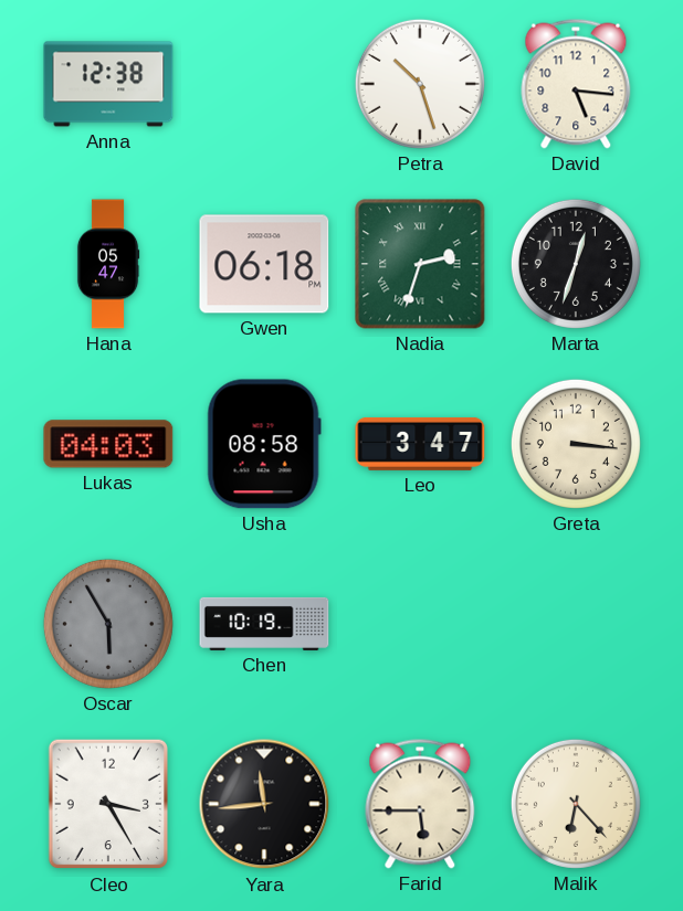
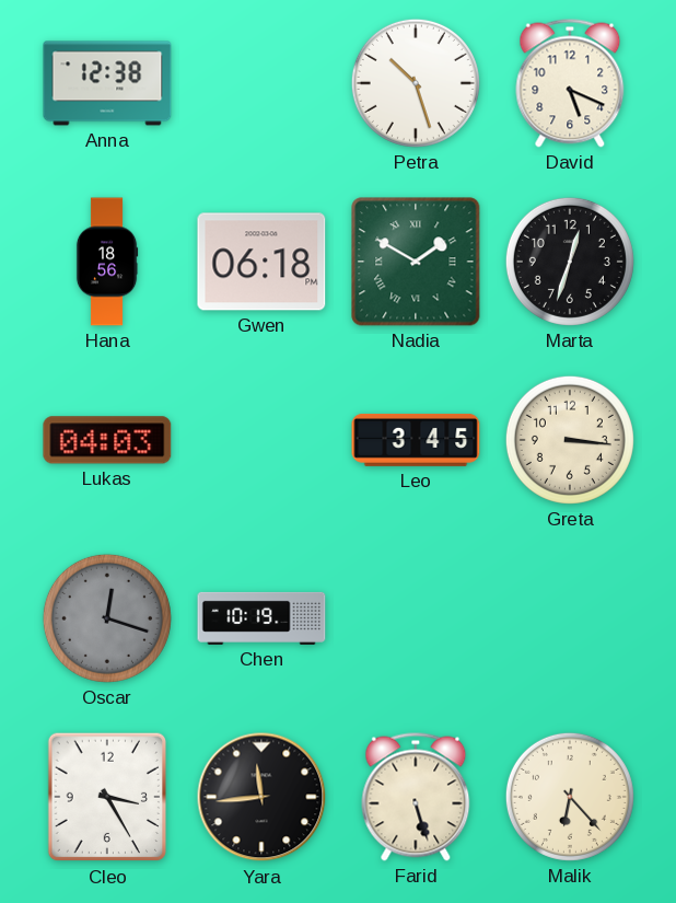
David: 5:16 -> 5:19
Hana: 05:47 -> 18:56
Nadia: 2:33 -> 1:50
Usha: 08:58 -> none
Leo: 3:47 -> 3:45
Oscar: 5:55 -> 12:18
Farid: 5:45 -> 5:27
